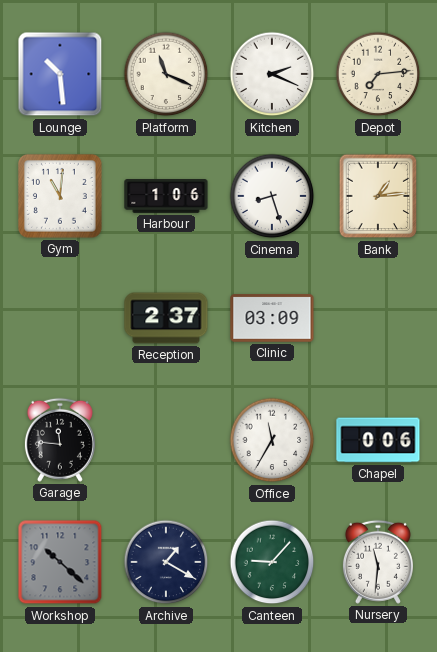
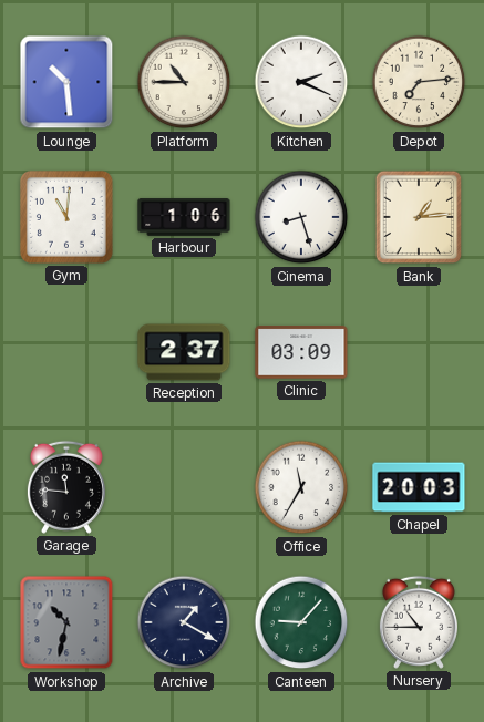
Platform: 11:19 -> 10:45
Chapel: 0:06 -> 20:03
Workshop: 10:22 -> 10:32
Nursery: 11:31 -> 10:45
